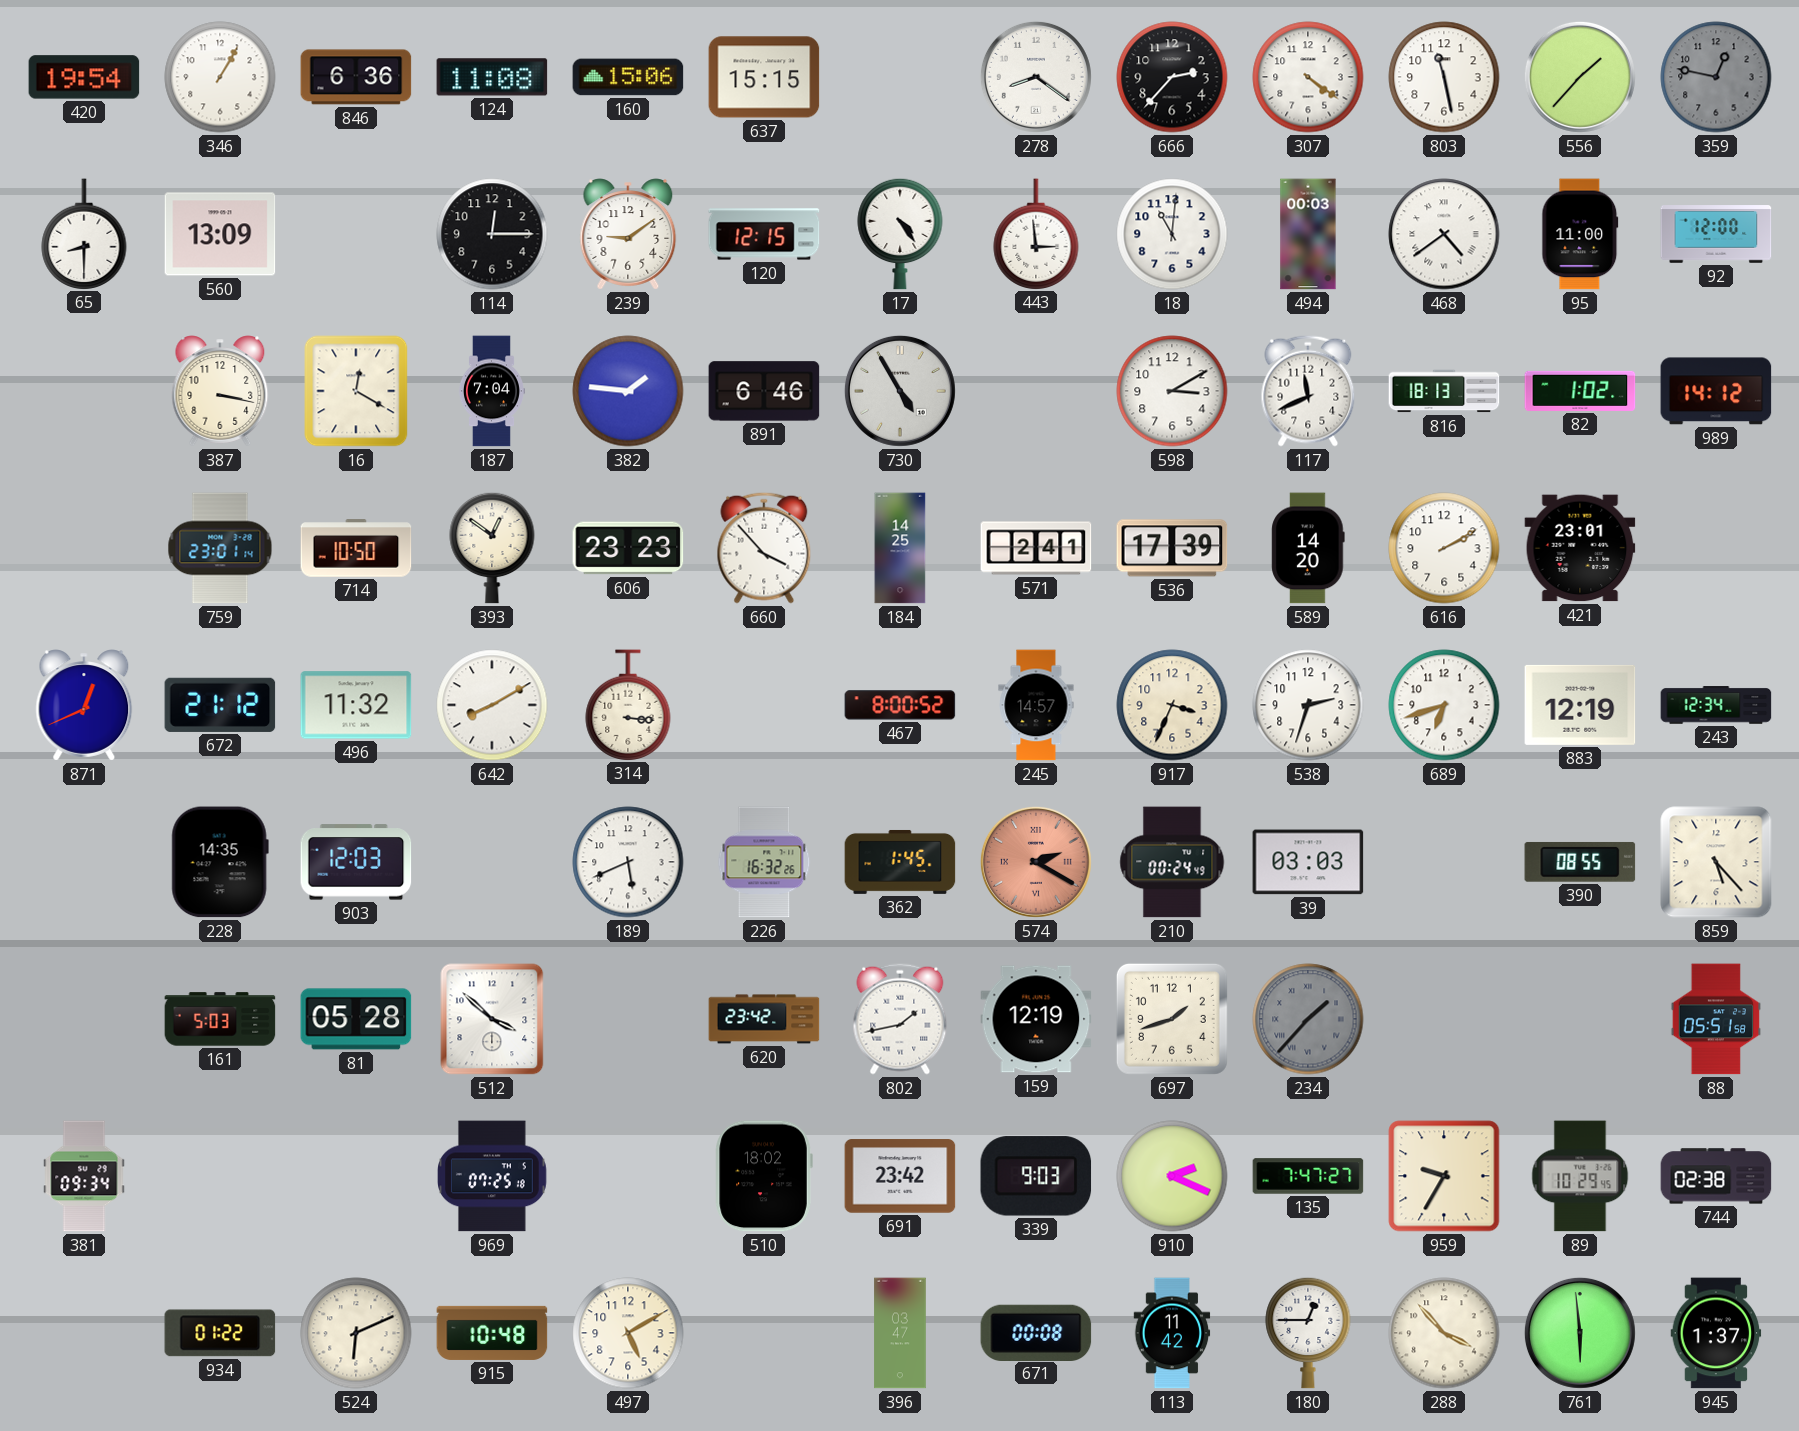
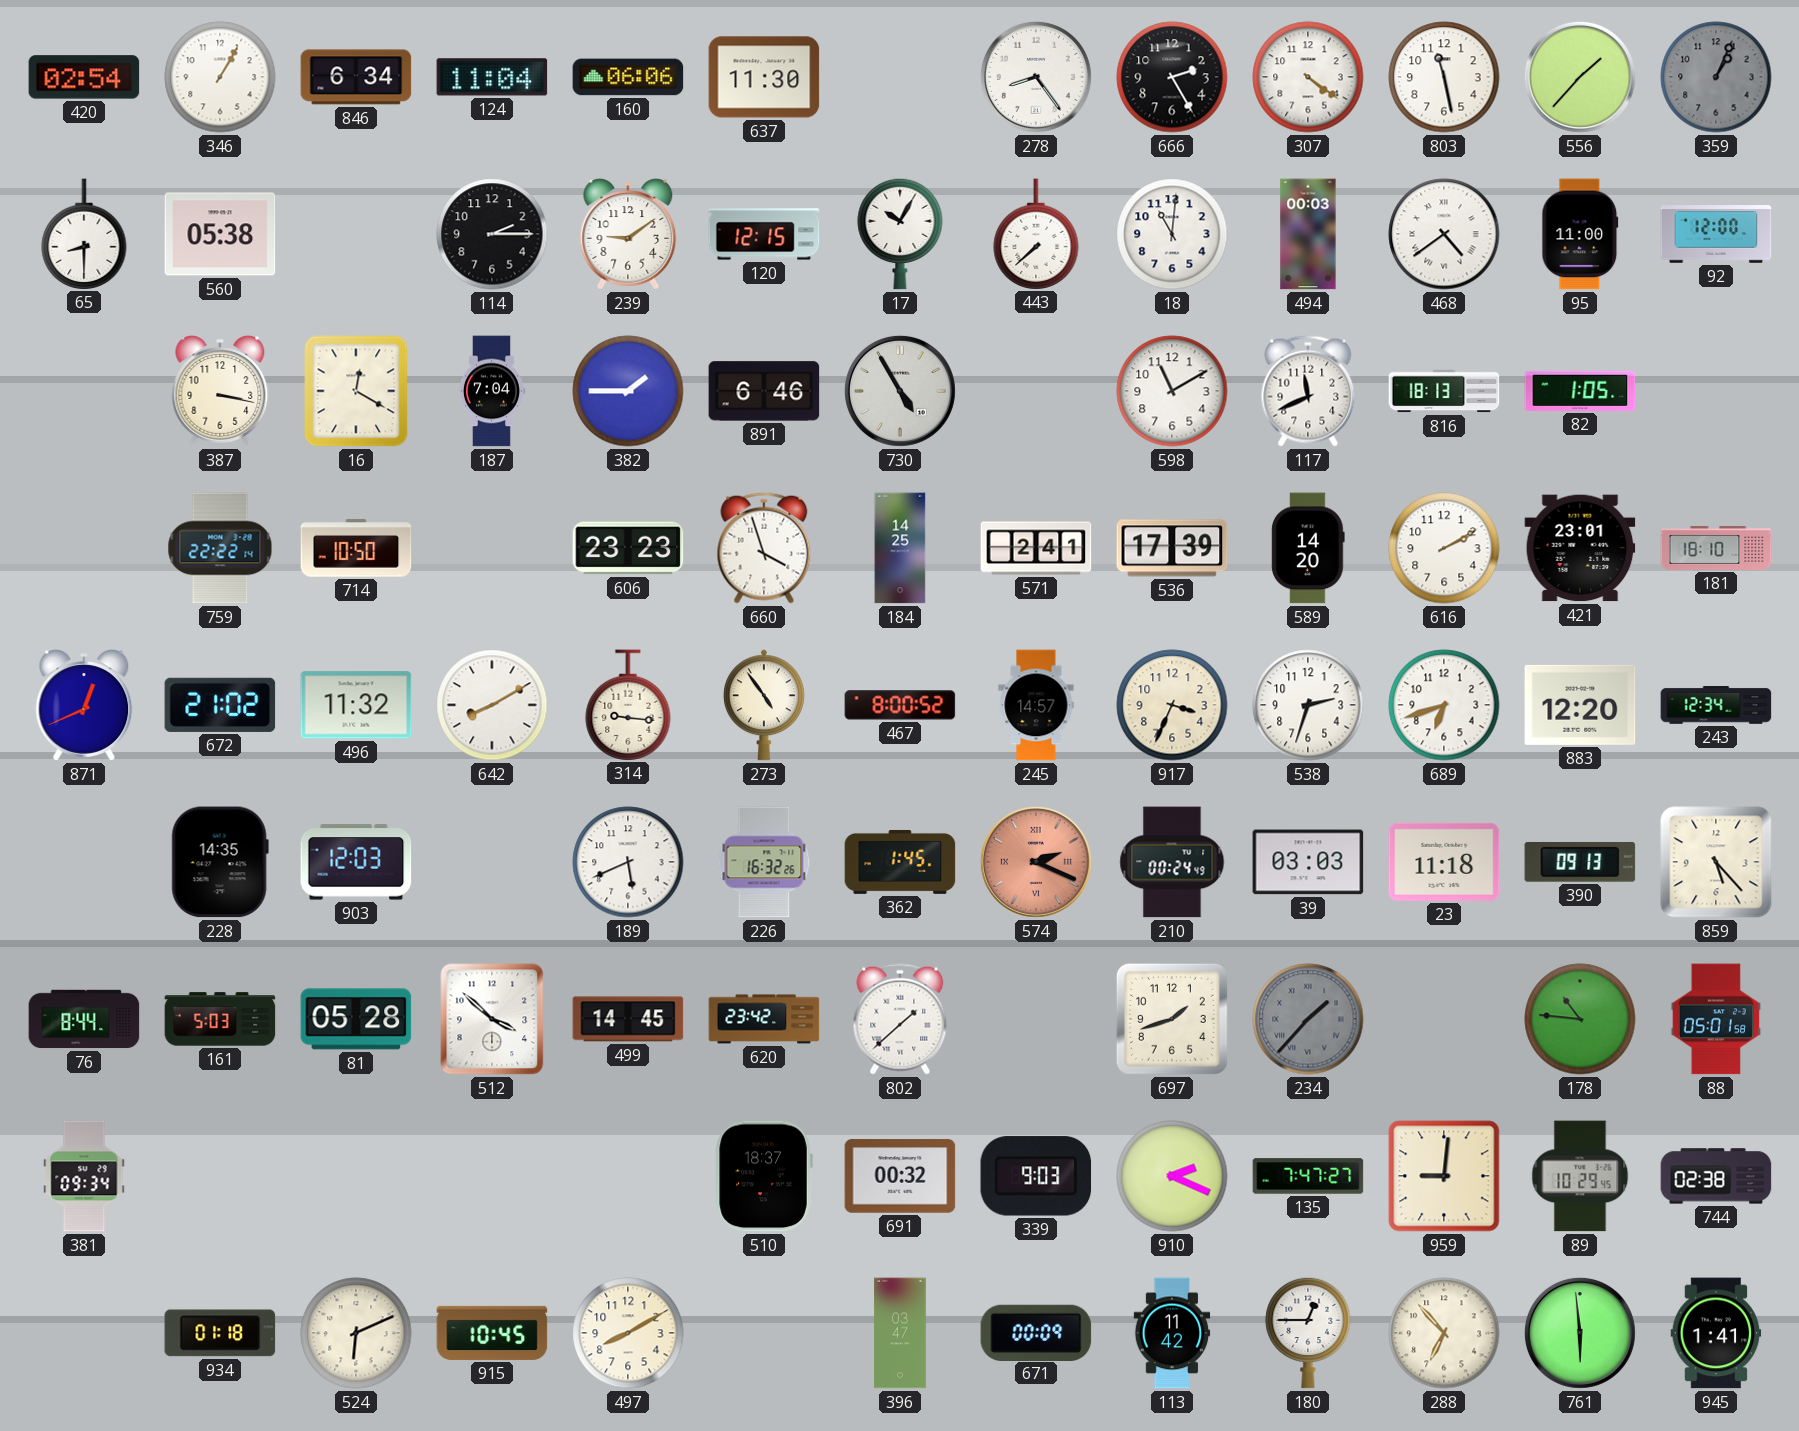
420: 19:54 -> 02:54
846: 6:36 -> 6:34
124: 11:08 -> 11:04
160: 15:06 -> 06:06
637: 15:15 -> 11:30
278: 8:21 -> 8:24
666: 2:37 -> 2:25
359: 12:47 -> 1:04
560: 13:09 -> 05:38
114: 12:15 -> 2:15
17: 4:24 -> 10:05
443: 2:59 -> 7:38
382: 1:46 -> 1:45
598: 3:10 -> 11:10
82: 1:02 -> 1:05
989: 14:12 -> none
759: 23:01 -> 22:22
393: 12:51 -> none
660: 3:53 -> 3:57
181: none -> 18:10
672: 21:12 -> 21:02
314: 3:16 -> 9:16
273: none -> 4:54
883: 12:19 -> 12:20
574: 2:20 -> 2:19
23: none -> 11:18
390: 08:55 -> 09:13
76: none -> 8:44
499: none -> 14:45
802: 1:43 -> 1:38
159: 12:19 -> none
178: none -> 10:46
88: 05:51 -> 05:01
969: 07:25 -> none
510: 18:02 -> 18:37
691: 23:42 -> 00:32
959: 9:35 -> 9:01
934: 01:22 -> 01:18
915: 10:48 -> 10:45
497: 5:10 -> 8:10
671: 00:08 -> 00:09
288: 3:53 -> 6:53
945: 1:37 -> 1:41
